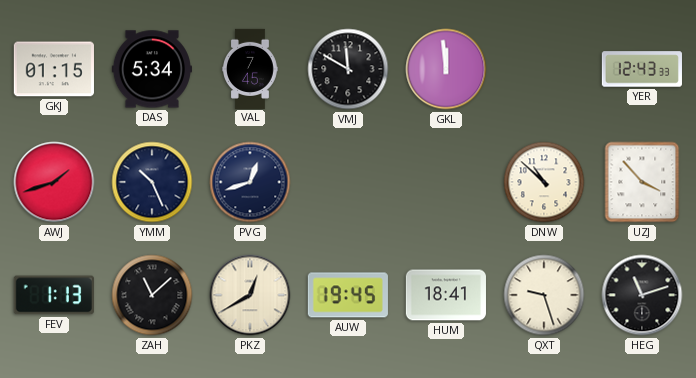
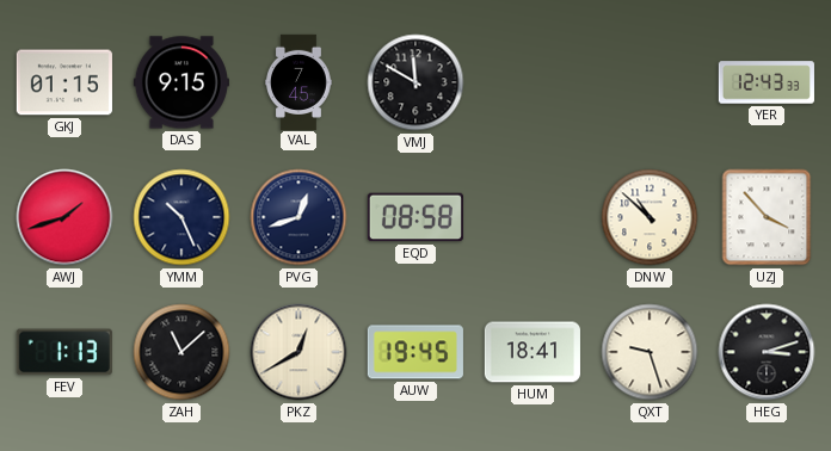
DAS: 5:34 -> 9:15
GKL: 11:59 -> none
EQD: none -> 08:58
HEG: 11:12 -> 3:12
